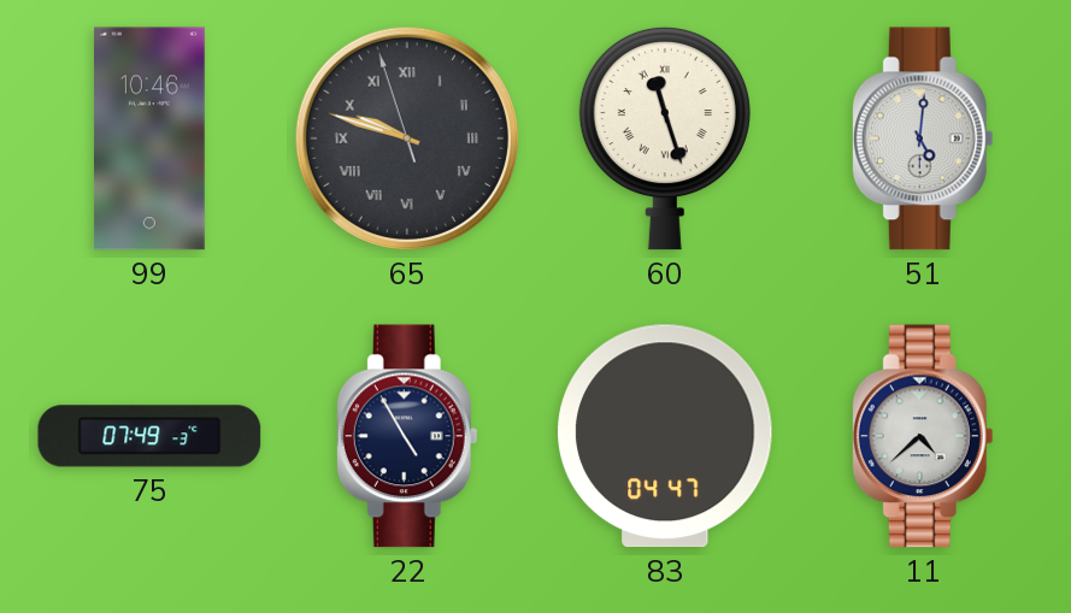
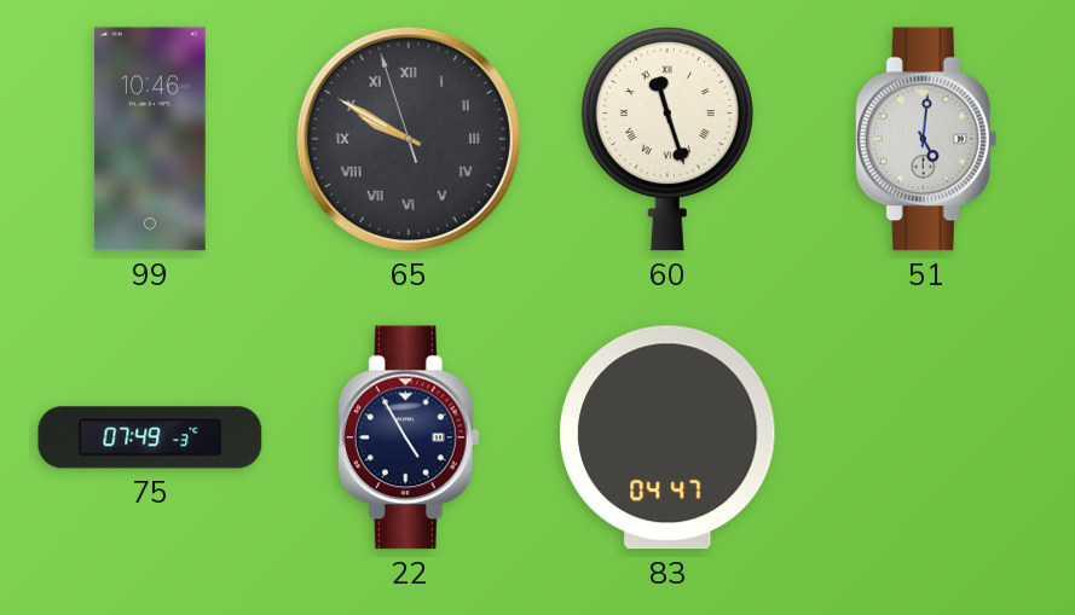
65: 9:47 -> 9:49
11: 4:38 -> none
